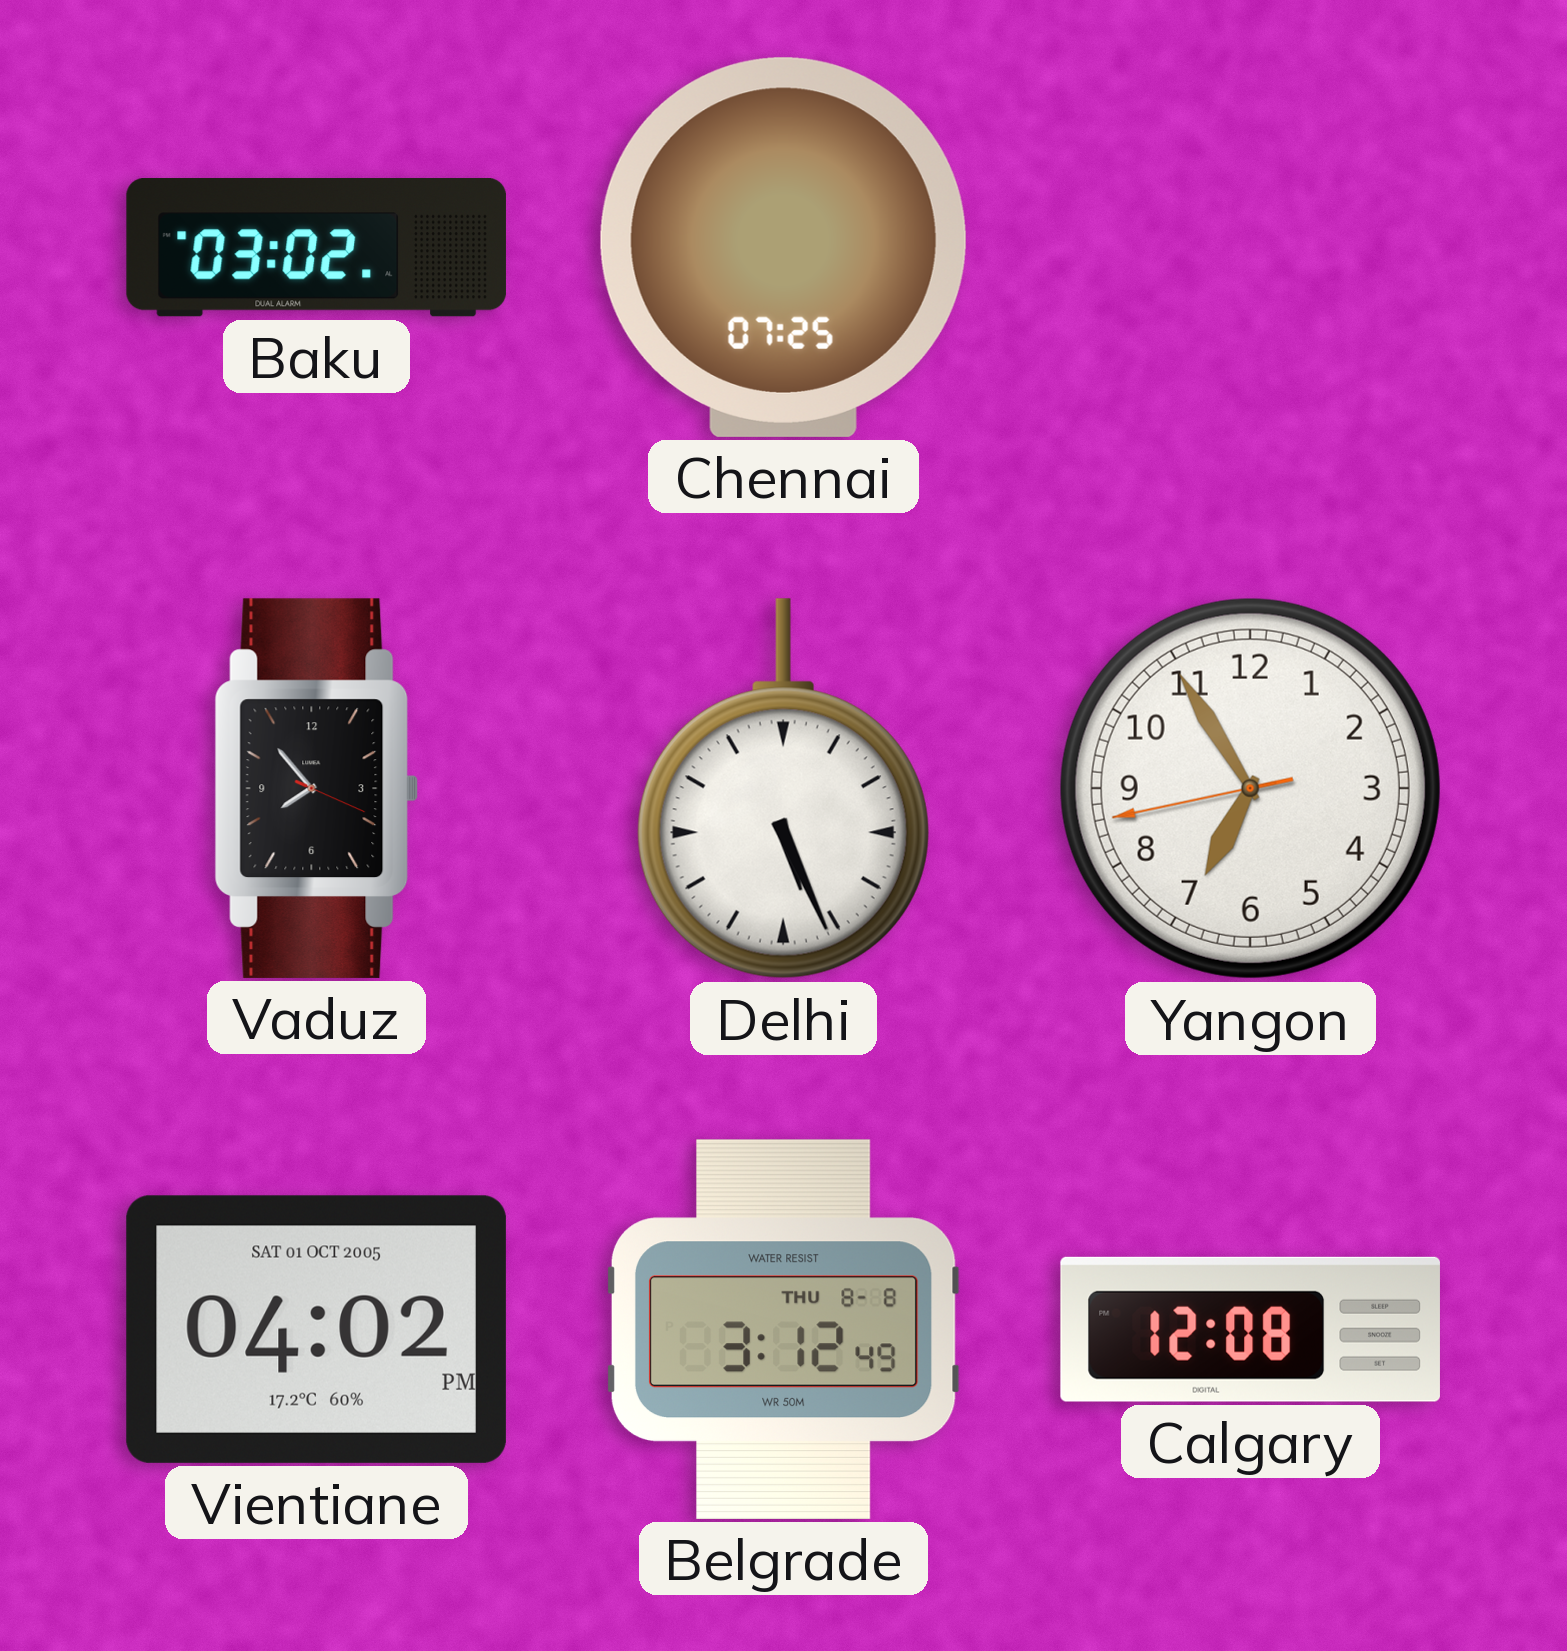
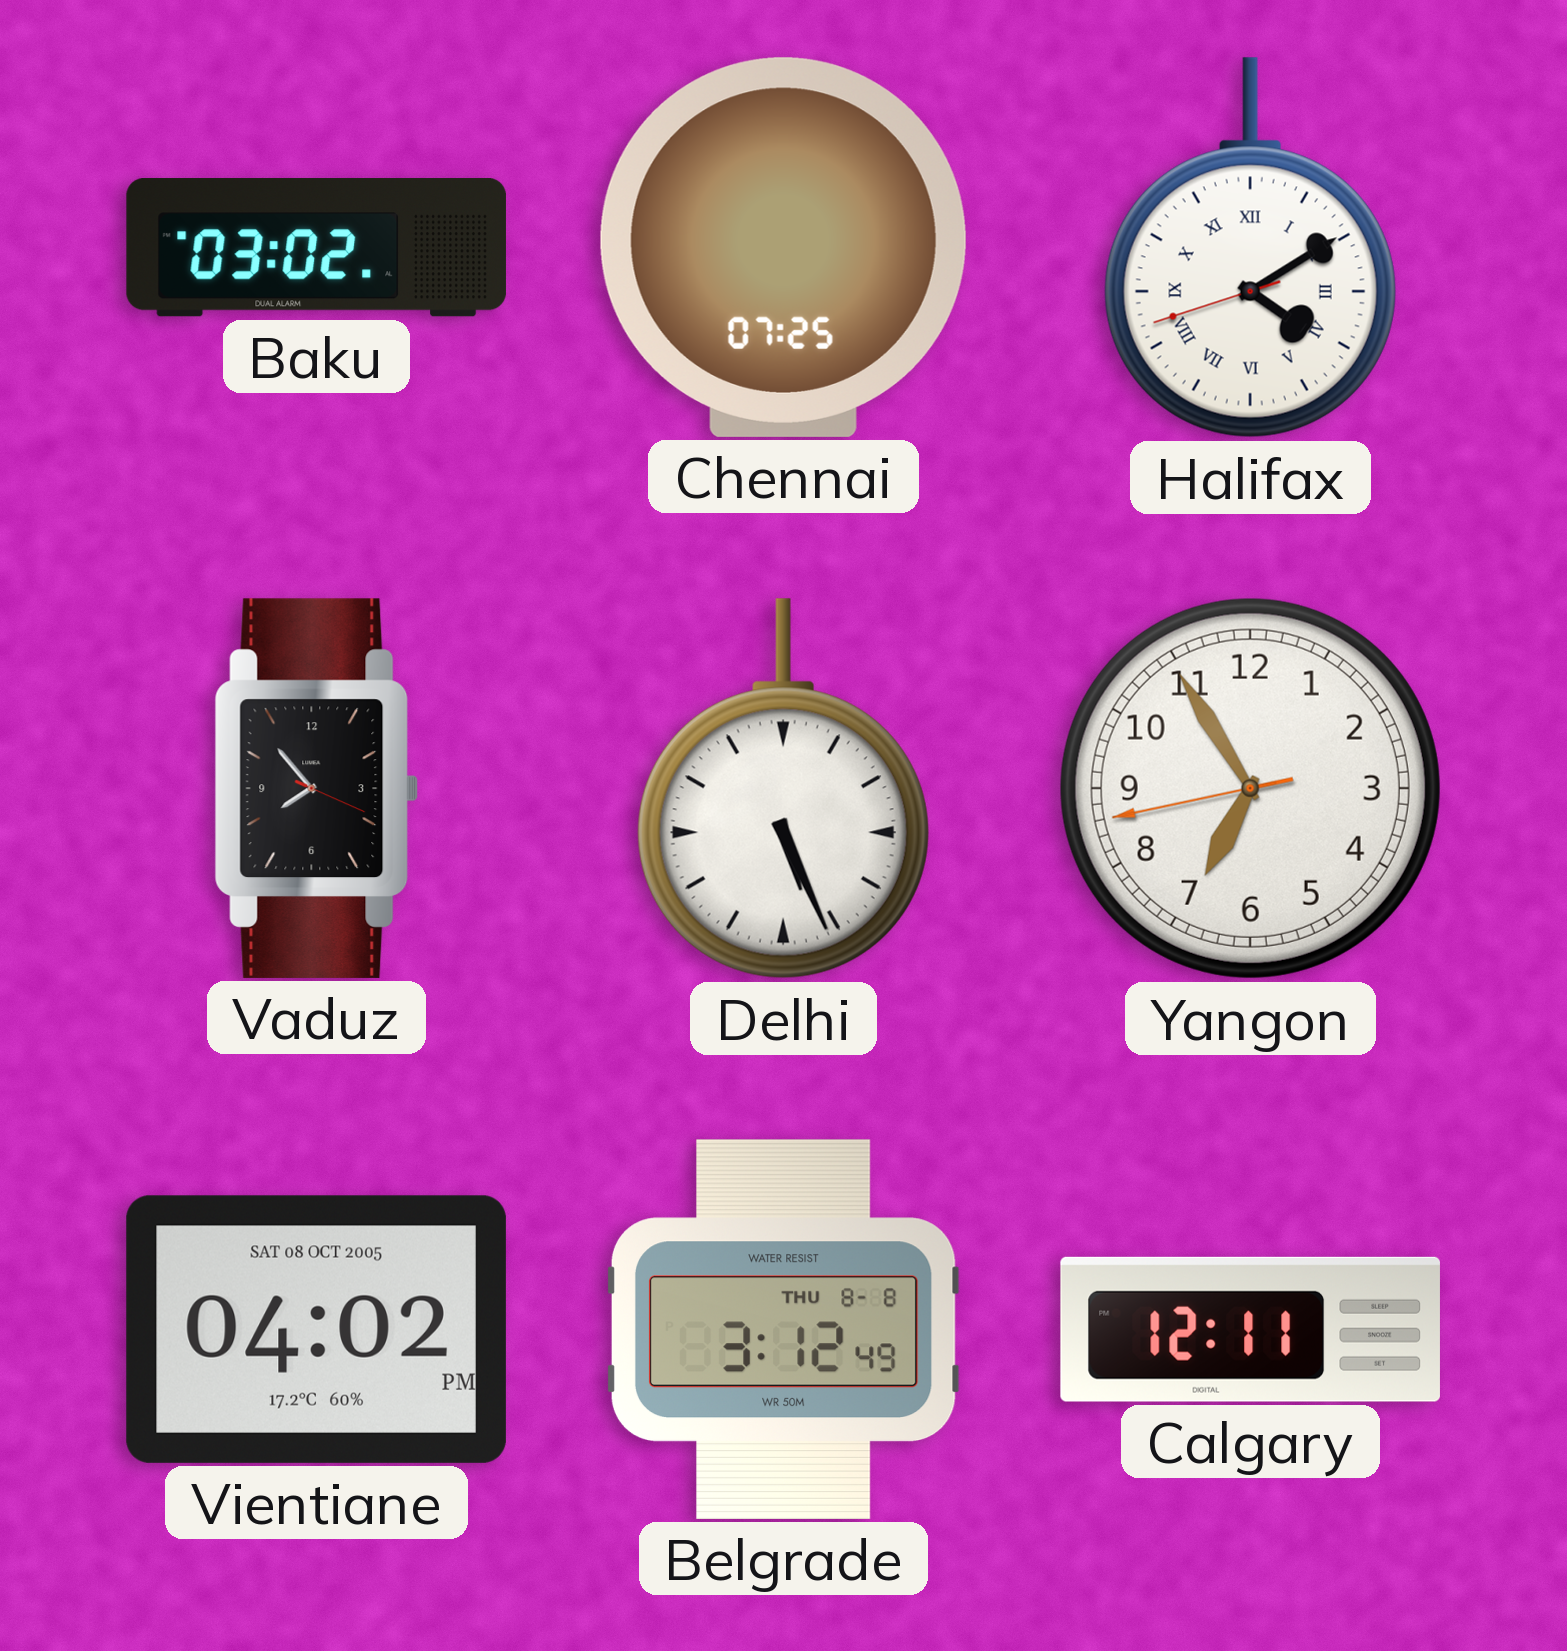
Halifax: none -> 4:09
Vientiane date: SAT 01 OCT 2005 -> SAT 08 OCT 2005
Calgary: 12:08 -> 12:11
